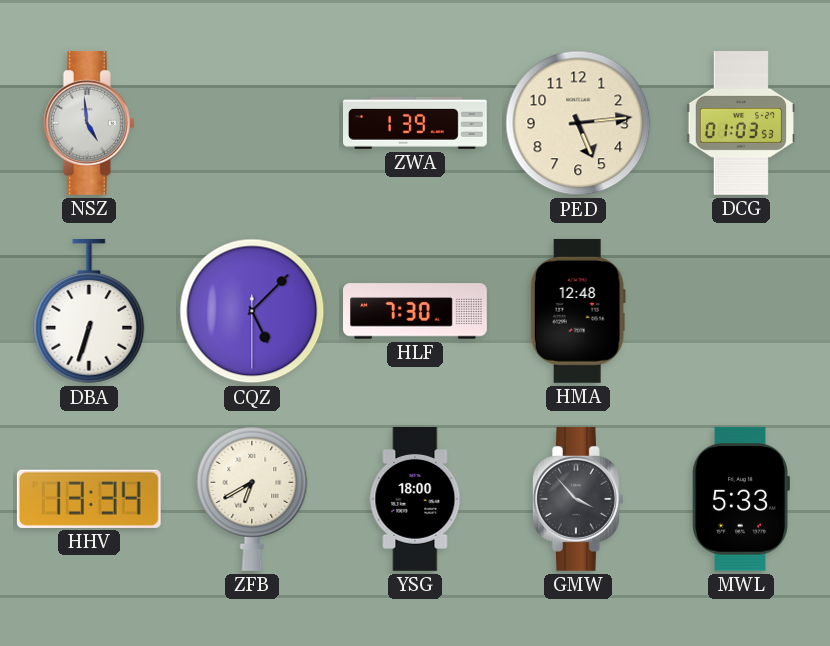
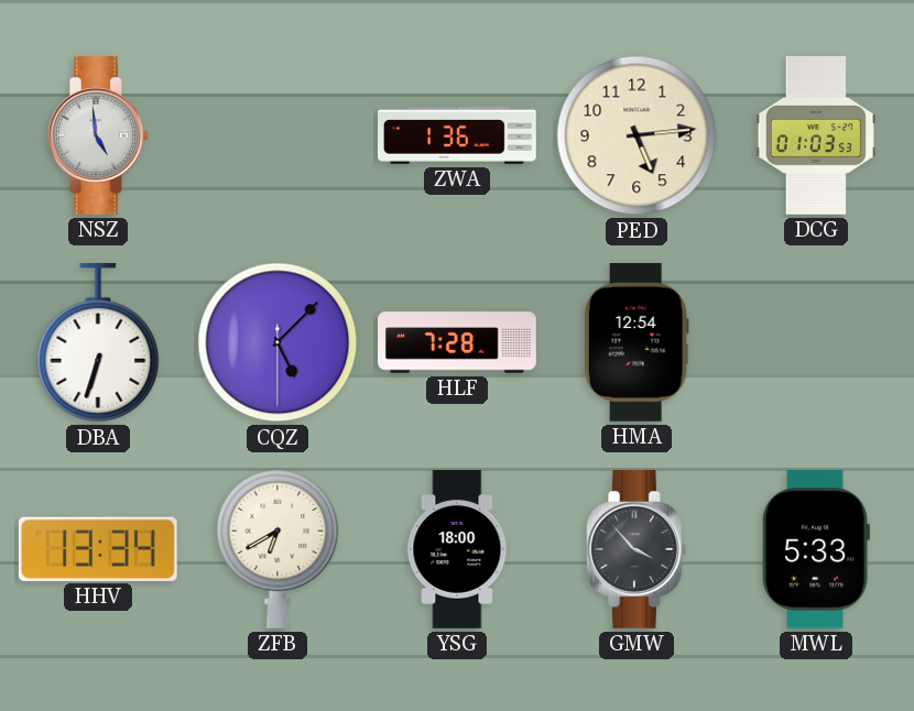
ZWA: 1:39 -> 1:36
HLF: 7:30 -> 7:28
HMA: 12:48 -> 12:54
